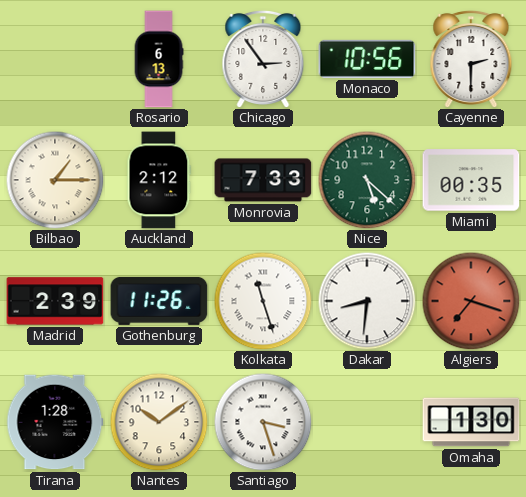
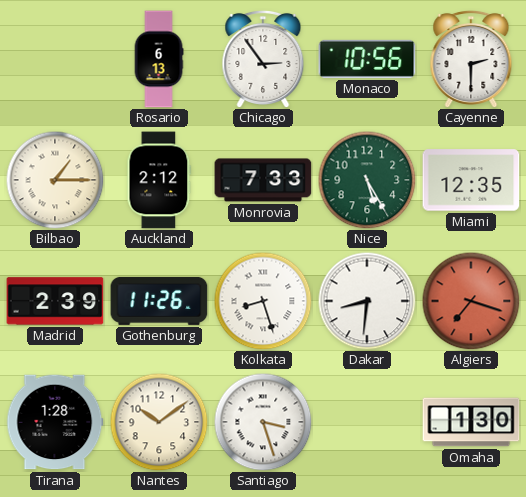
Nice: 5:22 -> 5:25
Miami: 00:35 -> 12:35
Kolkata: 11:27 -> 8:27
